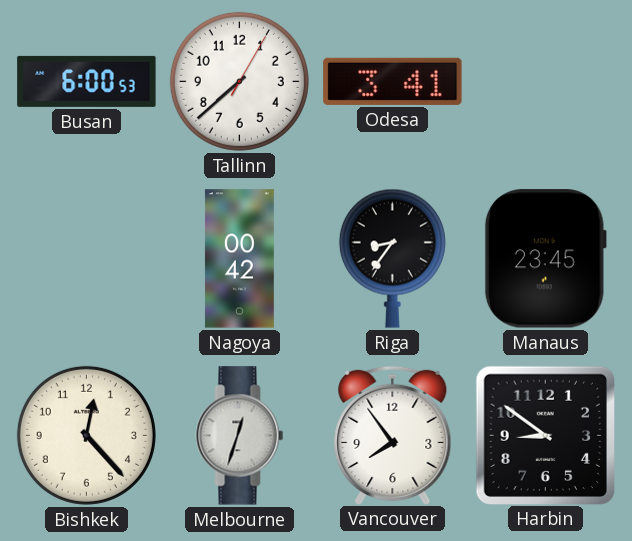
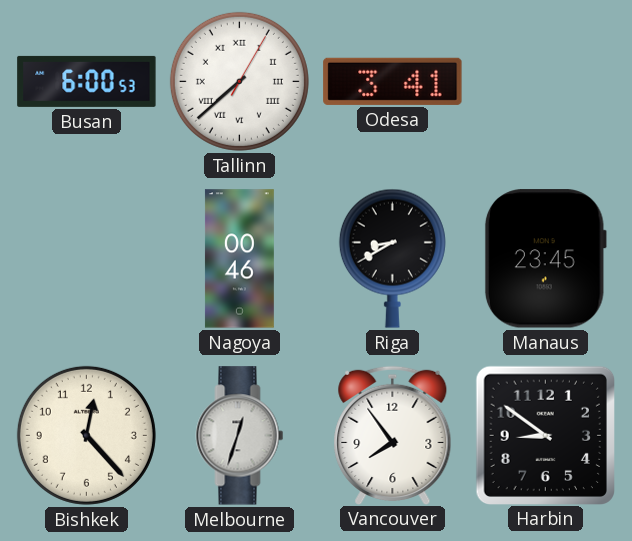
Tallinn numerals: Arabic -> Roman
Nagoya: 00:42 -> 00:46
Riga: 8:36 -> 8:40
